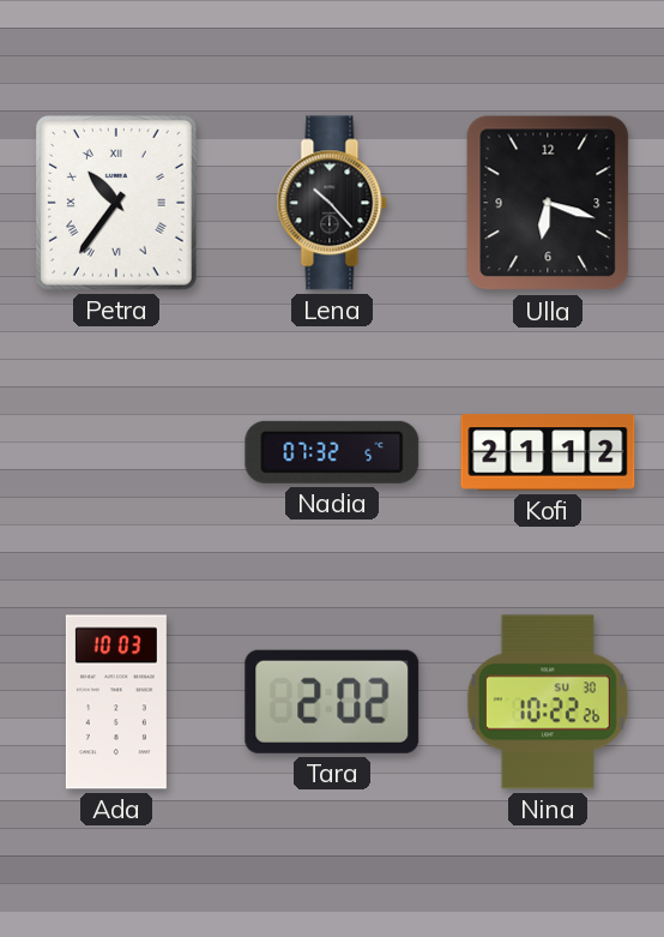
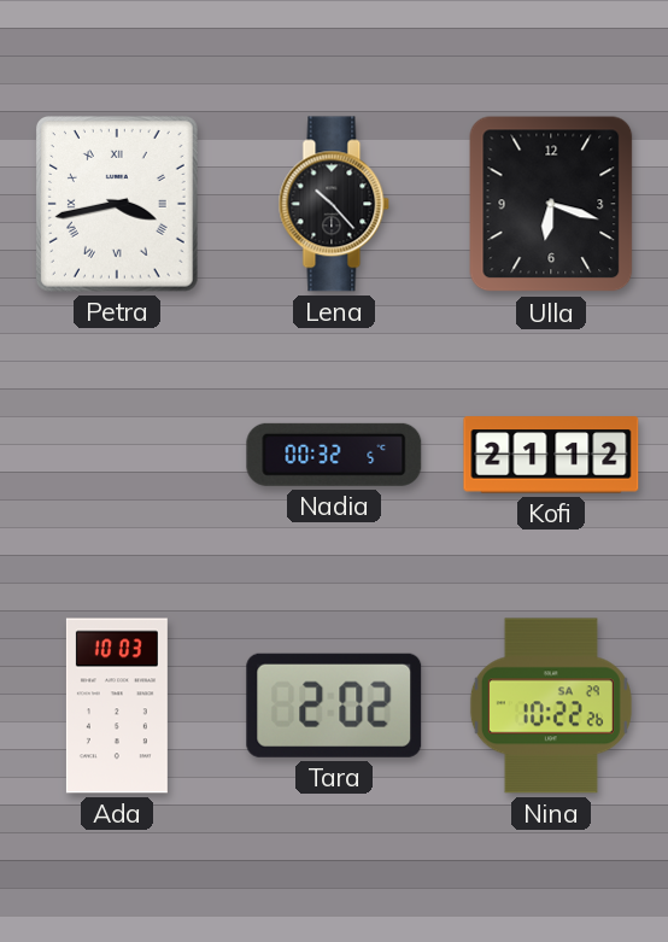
Petra: 10:36 -> 3:43
Nadia: 07:32 -> 00:32
Nina date: SU 30 -> SA 29
